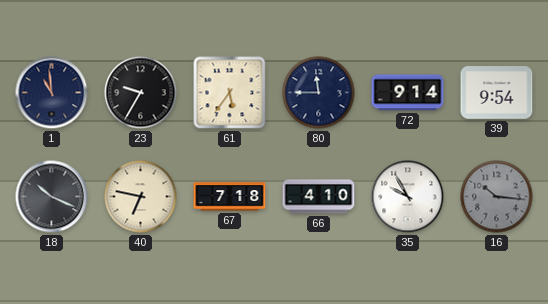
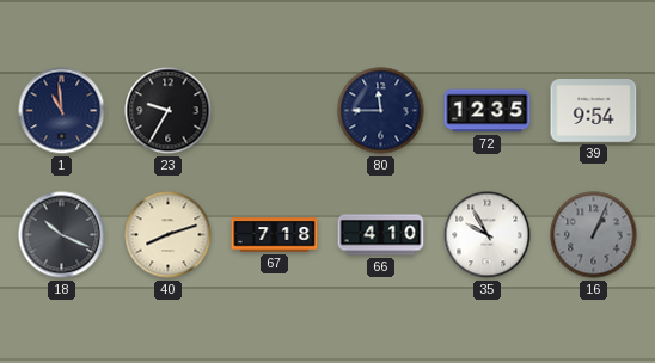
61: 5:36 -> none
72: 9:14 -> 12:35
40: 6:47 -> 8:12
16: 10:16 -> 1:04
